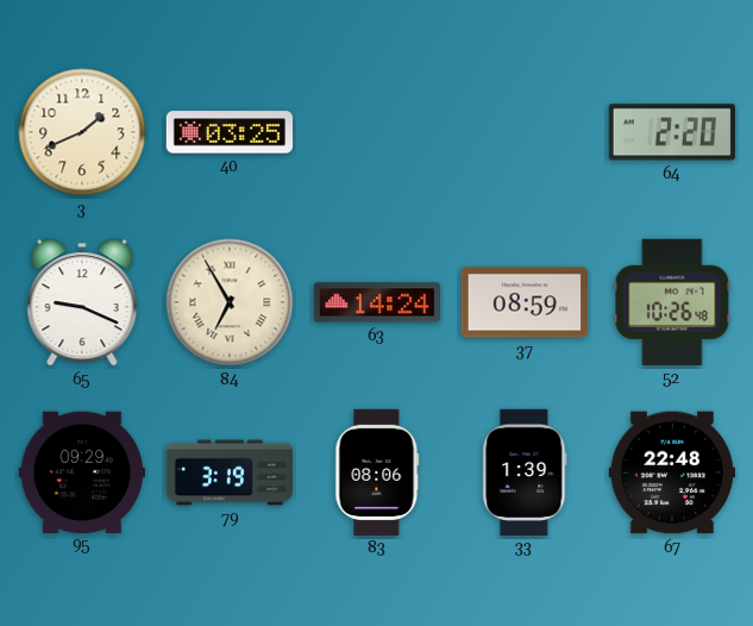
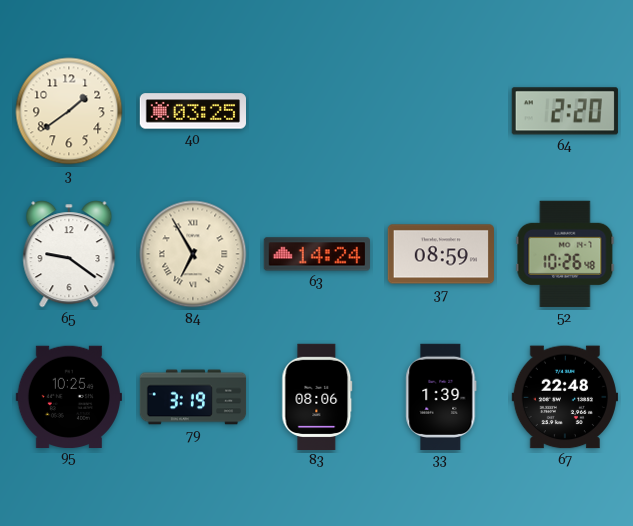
3: 1:41 -> 1:39
65: 9:19 -> 9:21
95: 09:29 -> 10:25
